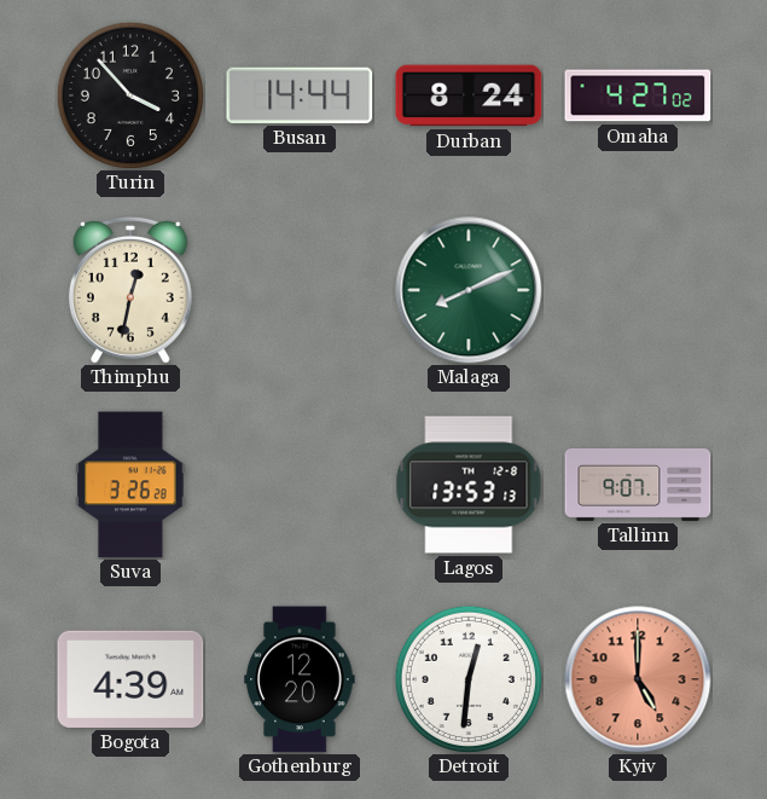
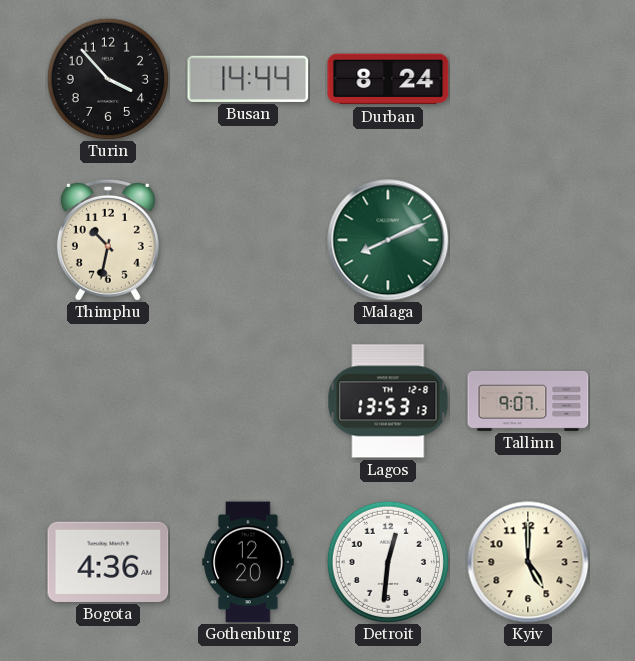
Omaha: 4:27 -> none
Thimphu: 12:32 -> 10:32
Suva: 3:26 -> none
Bogota: 4:39 -> 4:36
Kyiv dial: salmon -> cream
